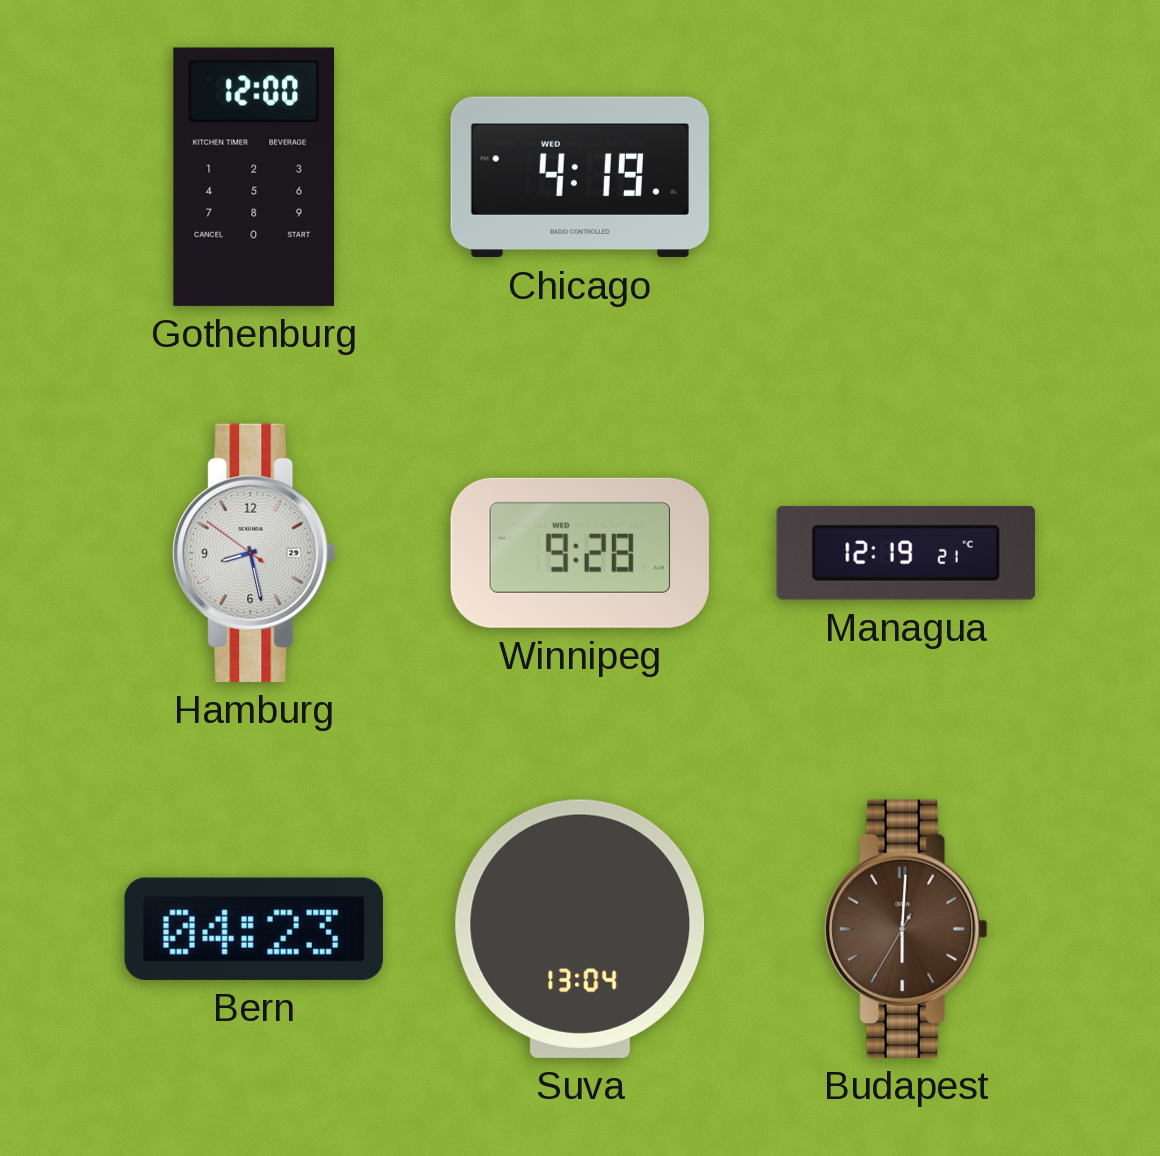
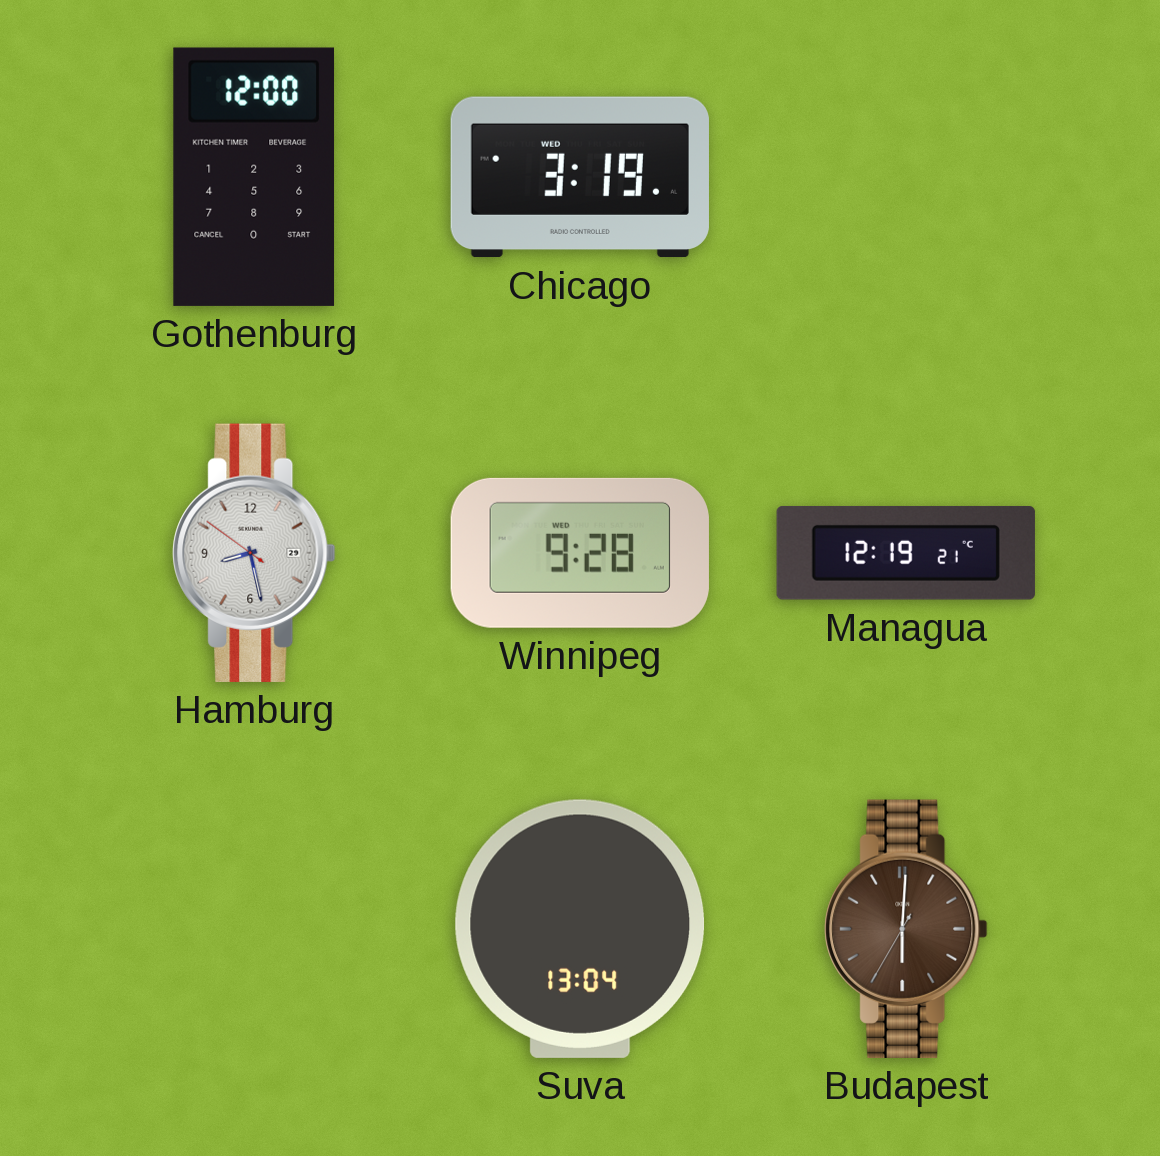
Chicago: 4:19 -> 3:19
Bern: 04:23 -> none
